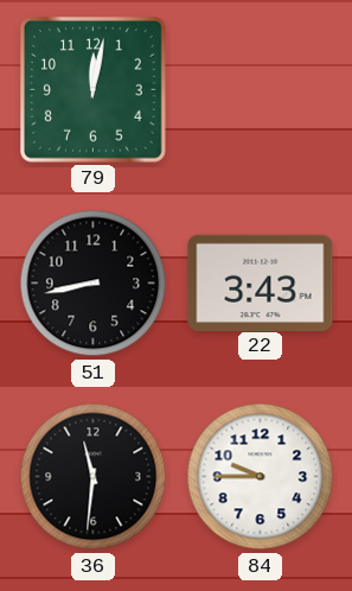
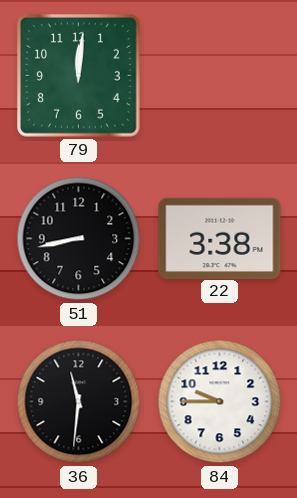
79: 12:02 -> 12:01
22: 3:43 -> 3:38
